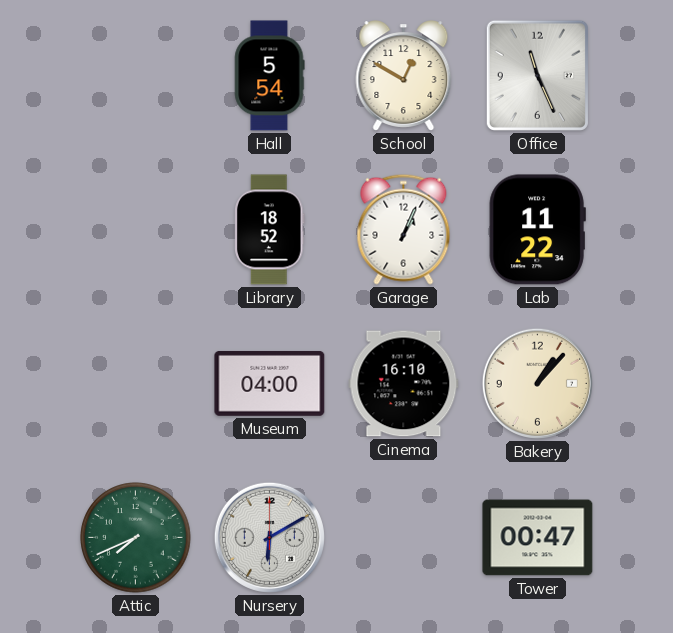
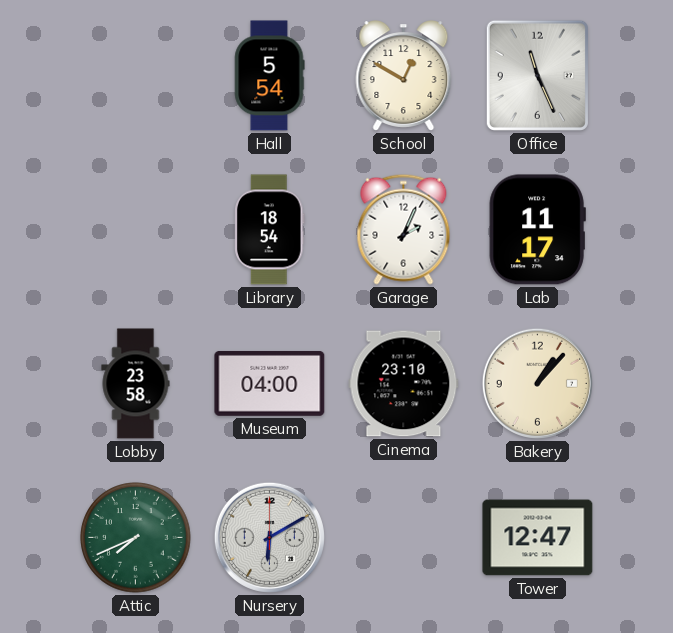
Library: 18:52 -> 18:54
Garage: 1:04 -> 2:04
Lab: 11:22 -> 11:17
Lobby: none -> 23:58
Cinema: 16:10 -> 23:10
Tower: 00:47 -> 12:47
